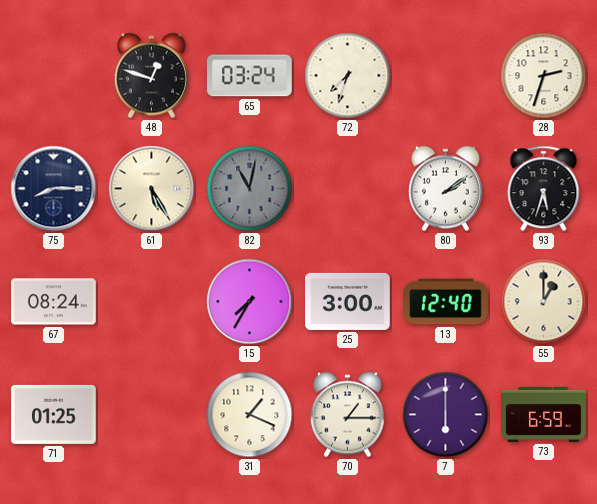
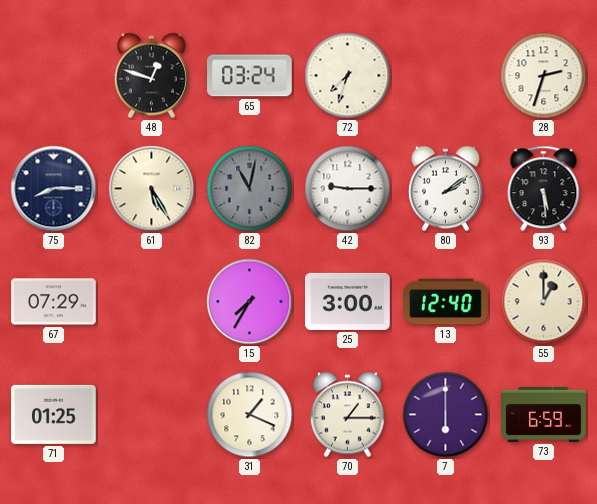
42: none -> 9:15
93: 5:33 -> 5:29
67: 08:24 -> 07:29
